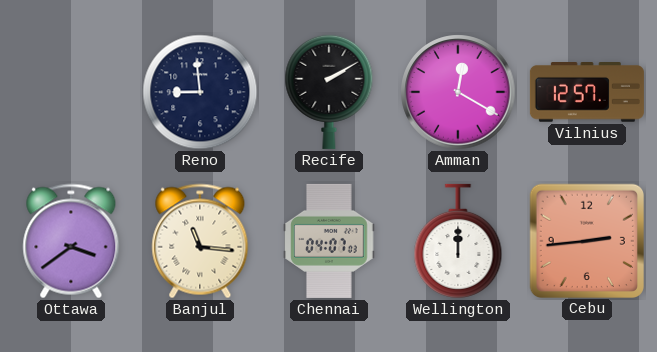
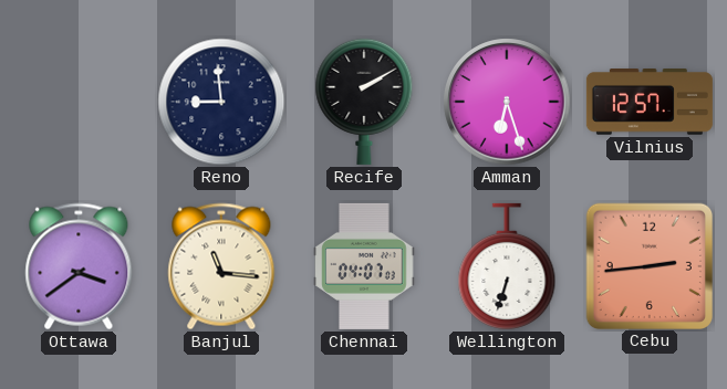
Amman: 12:20 -> 6:27
Wellington: 12:00 -> 6:33
